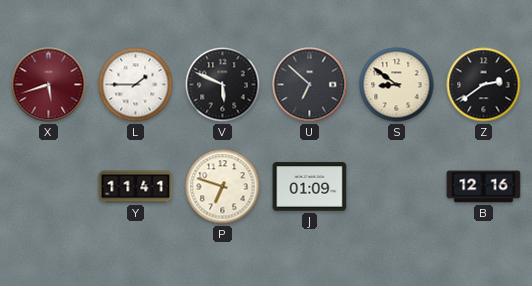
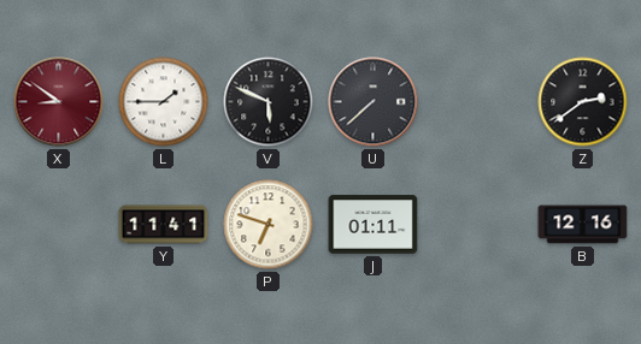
X: 5:42 -> 8:51
U: 6:52 -> 7:38
S: 8:51 -> none
J: 01:09 -> 01:11
